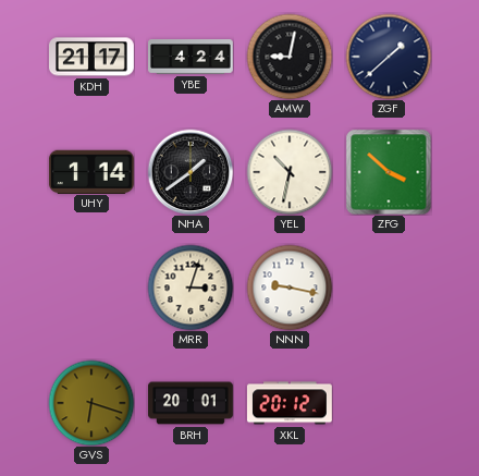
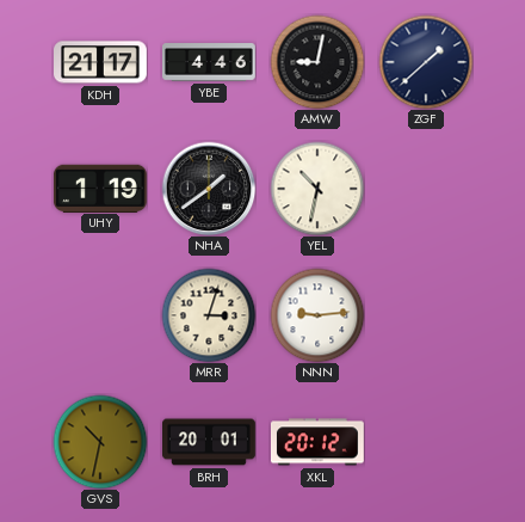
YBE: 4:24 -> 4:46
UHY: 1:14 -> 1:19
ZFG: 3:52 -> none
NNN: 9:17 -> 9:14
GVS: 6:18 -> 10:32
